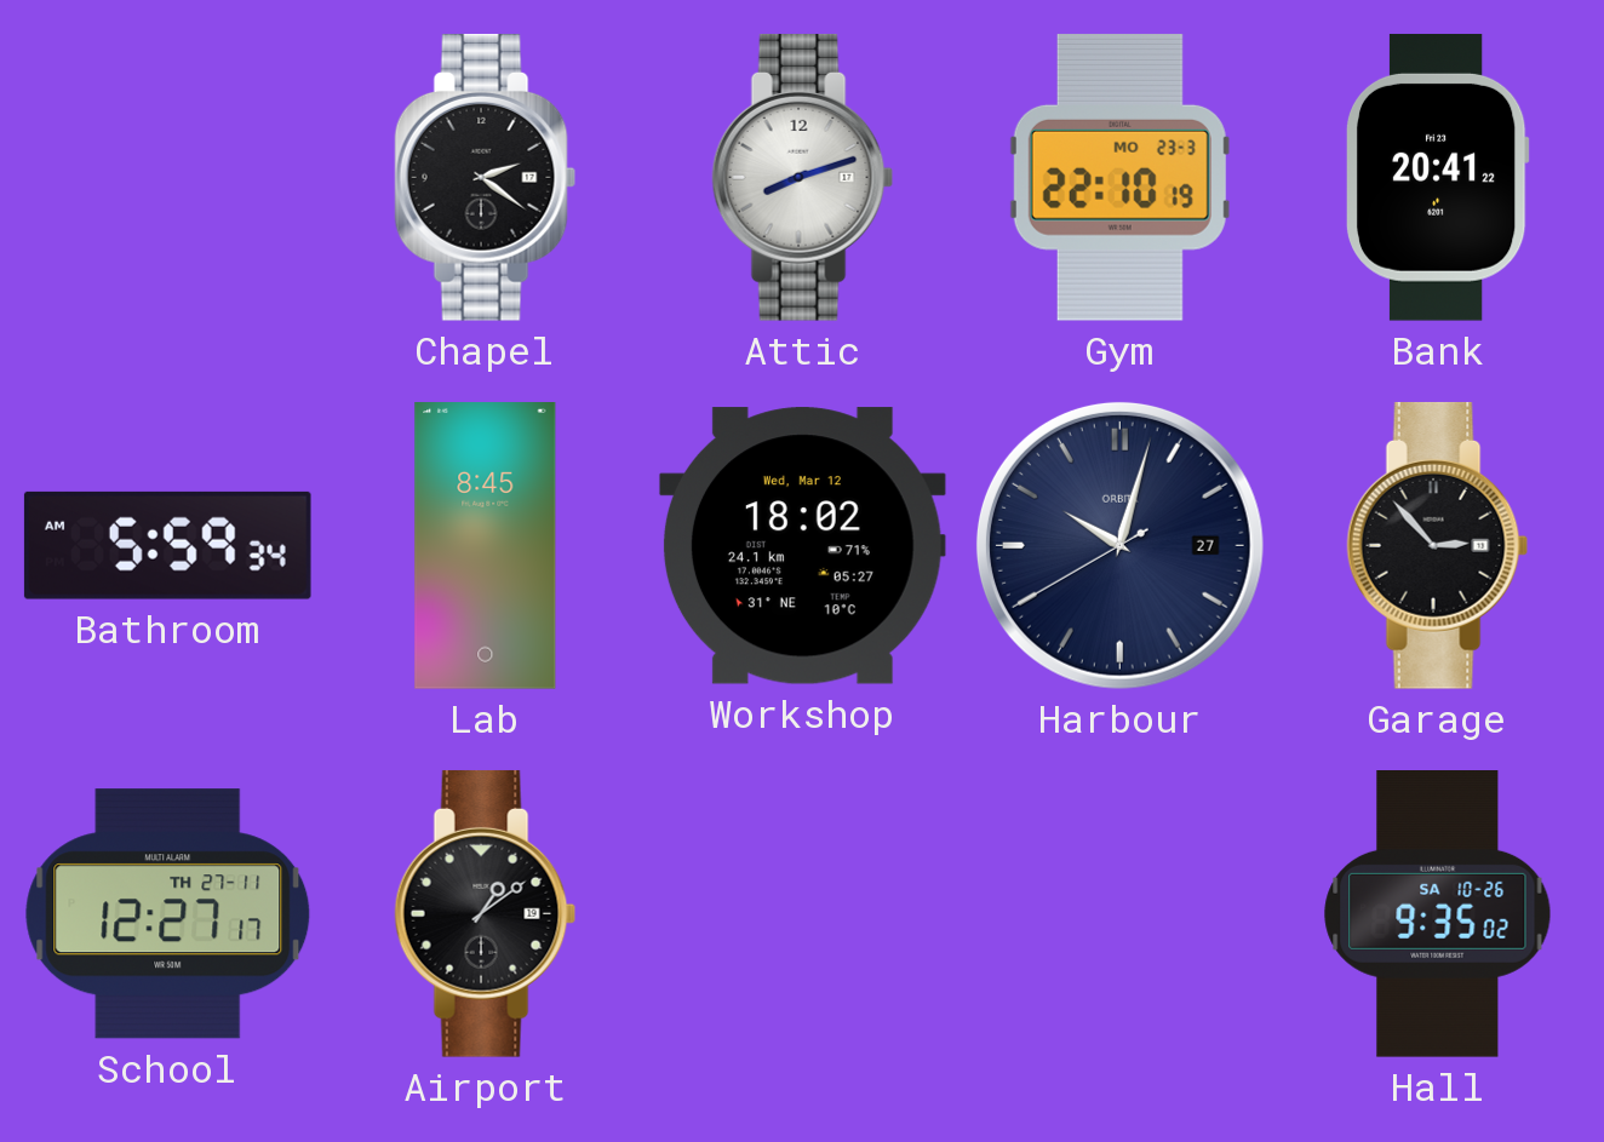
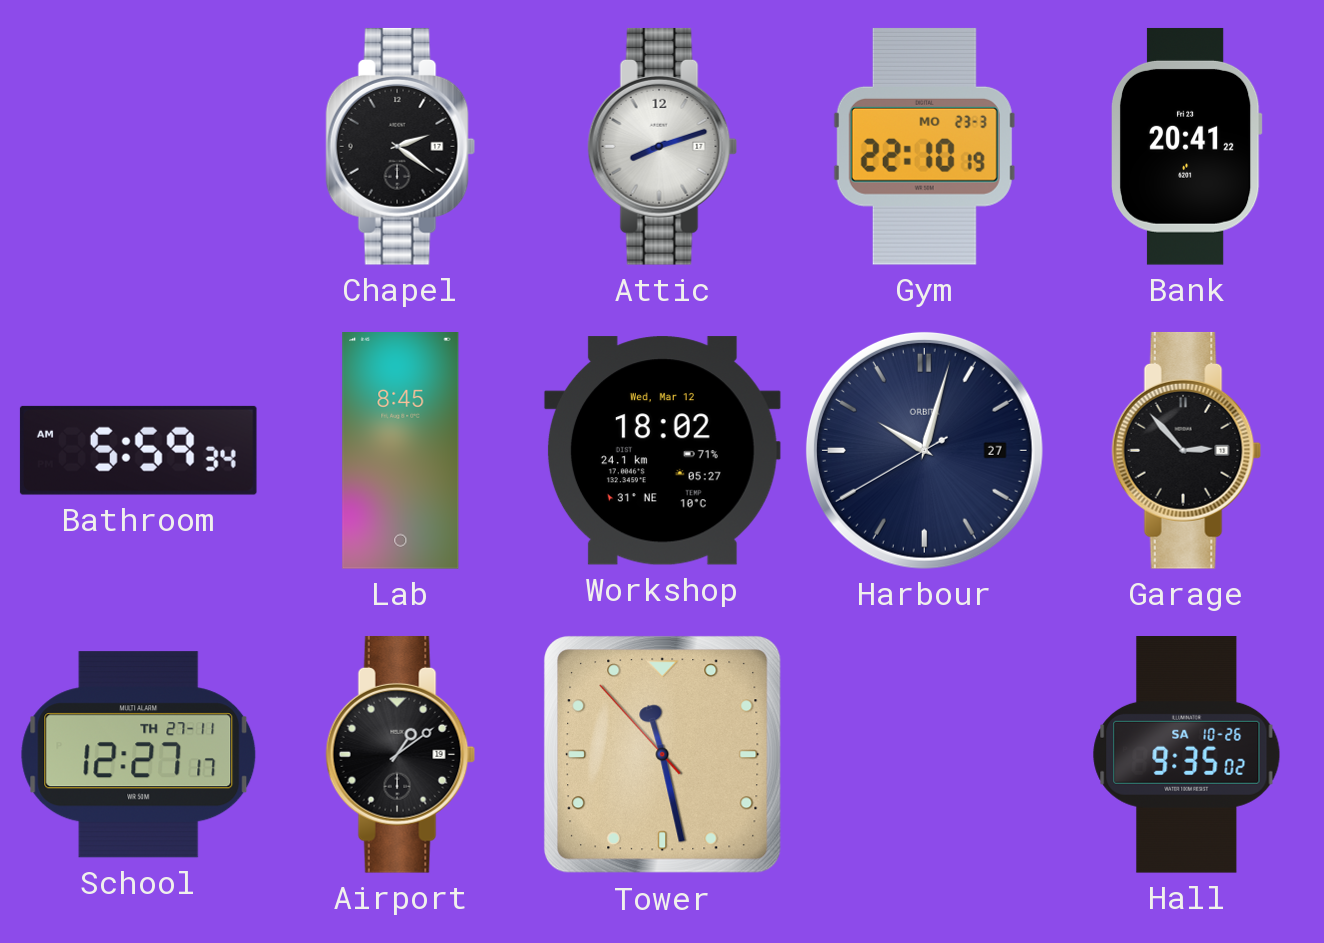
Tower: none -> 11:27
